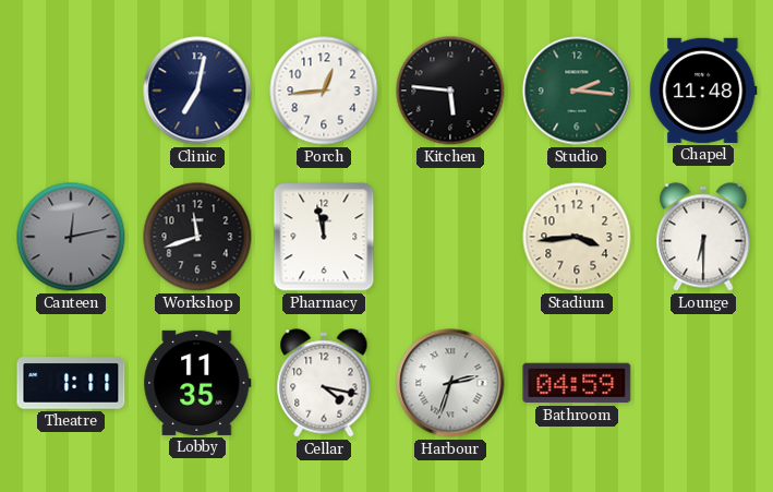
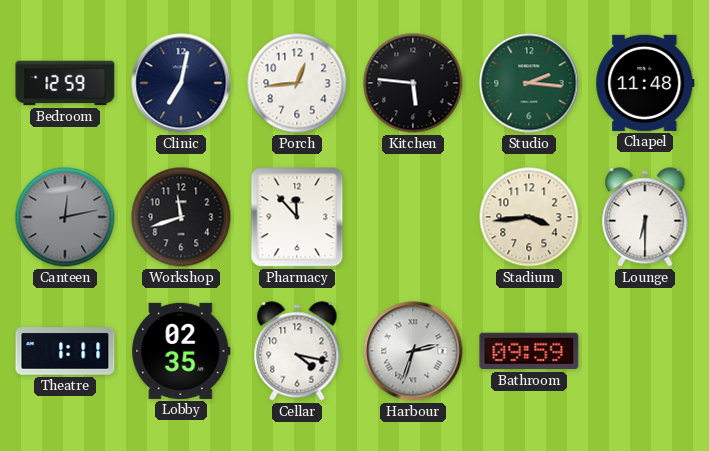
Bedroom: none -> 12:59
Pharmacy: 11:58 -> 11:53
Lobby: 11:35 -> 02:35
Bathroom: 04:59 -> 09:59
